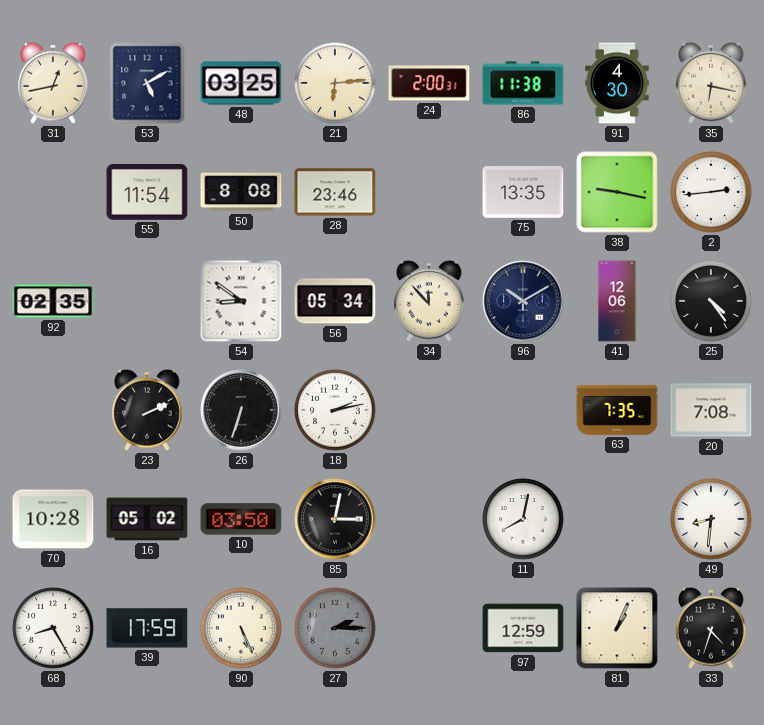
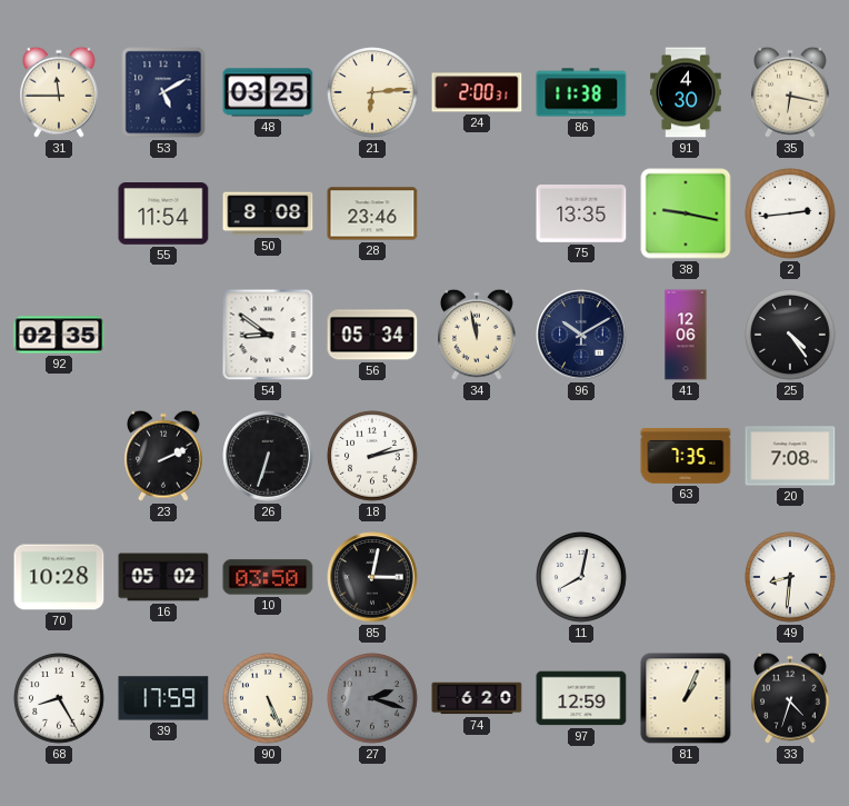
31: 12:43 -> 11:45
34: 11:53 -> 11:58
27: 2:15 -> 2:18
74: none -> 6:20
